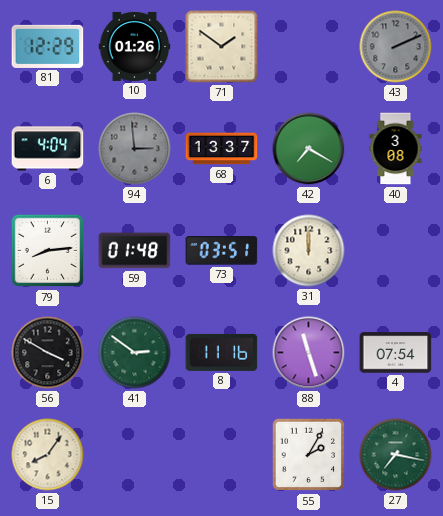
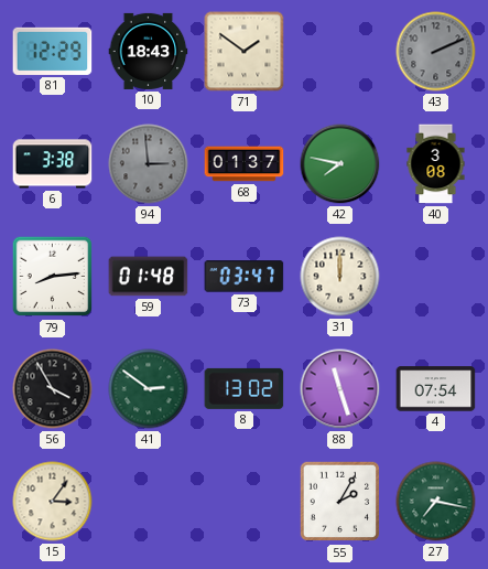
10: 01:26 -> 18:43
6: 4:04 -> 3:38
68: 13:37 -> 01:37
42: 7:20 -> 7:47
73: 03:51 -> 03:47
56: 3:50 -> 3:55
8: 11:16 -> 13:02
15: 8:06 -> 3:06
